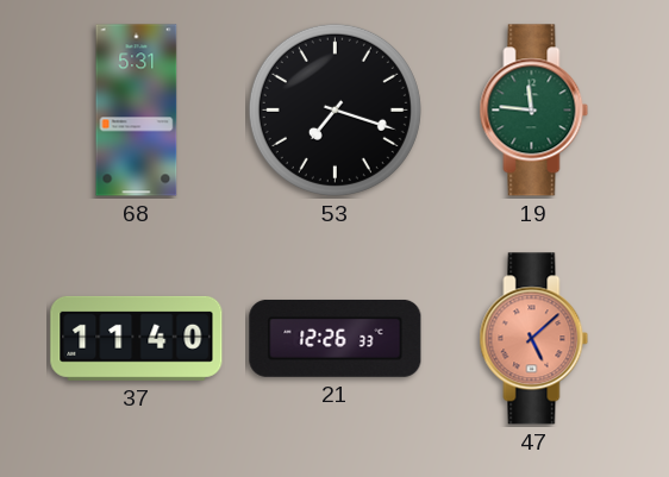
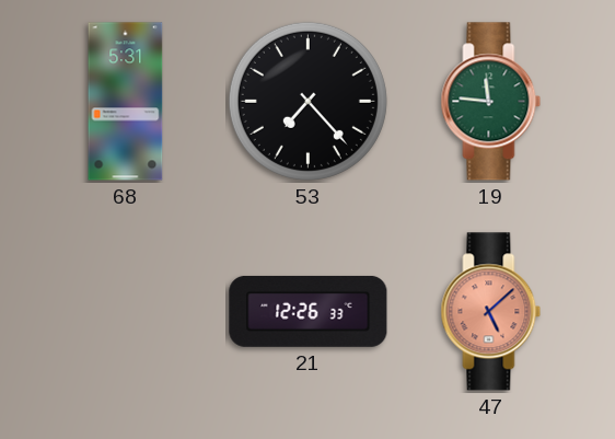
53: 7:18 -> 7:23
37: 11:40 -> none
